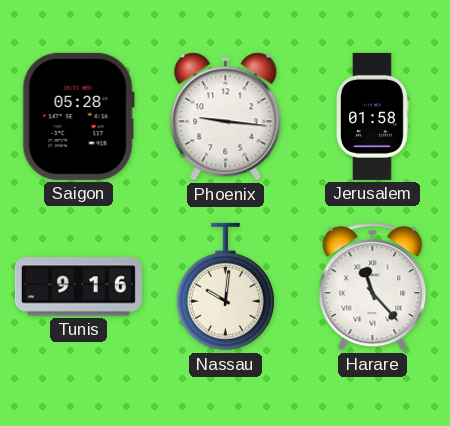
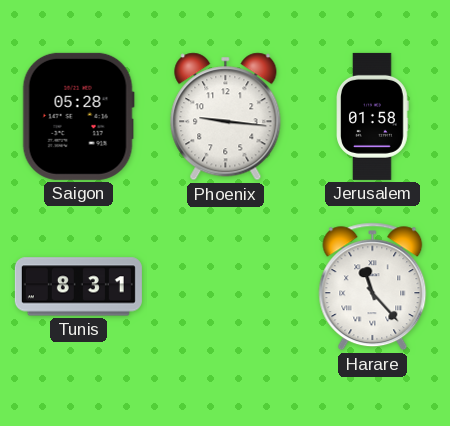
Tunis: 9:16 -> 8:31
Nassau: 10:01 -> none
